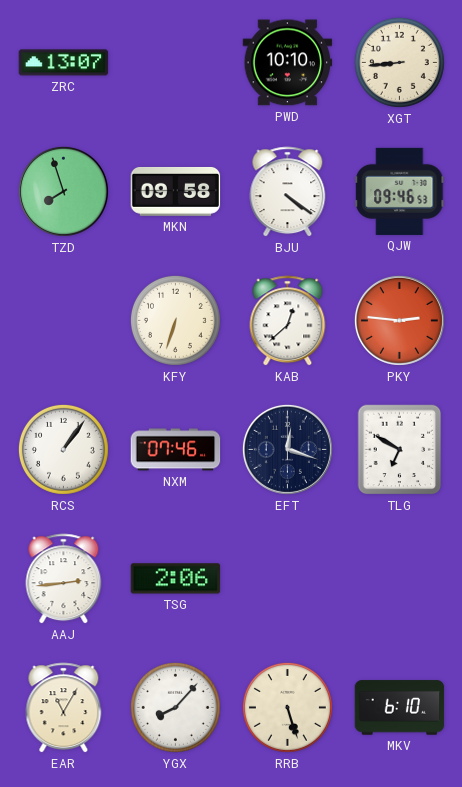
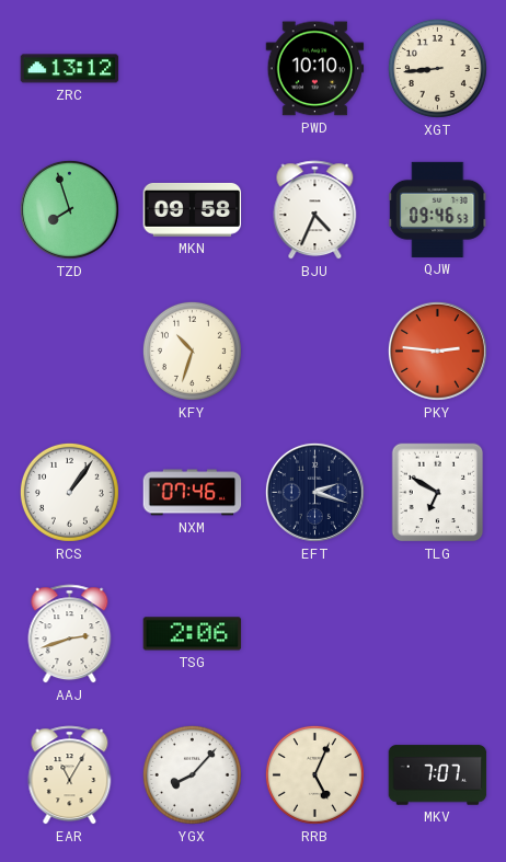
ZRC: 13:07 -> 13:12
BJU: 4:21 -> 4:34
KFY: 6:33 -> 10:33
KAB: 12:38 -> none
EFT: 12:18 -> 2:18
AAJ: 2:44 -> 2:42
RRB: 5:27 -> 5:04
MKV: 6:10 -> 7:07
